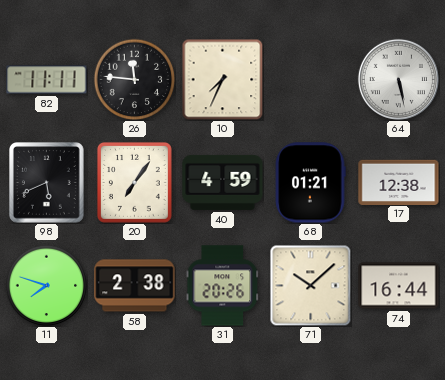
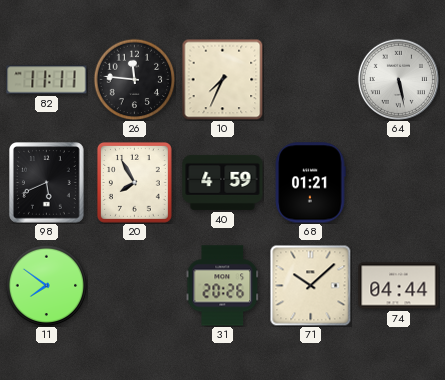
20: 7:06 -> 7:55
17: 12:38 -> none
11: 7:48 -> 7:51
58: 2:38 -> none
74: 16:44 -> 04:44
